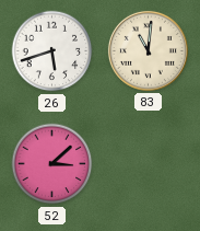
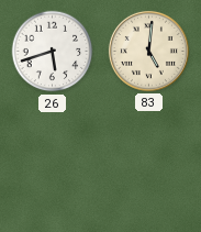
83: 11:01 -> 5:01
52: 3:08 -> none
